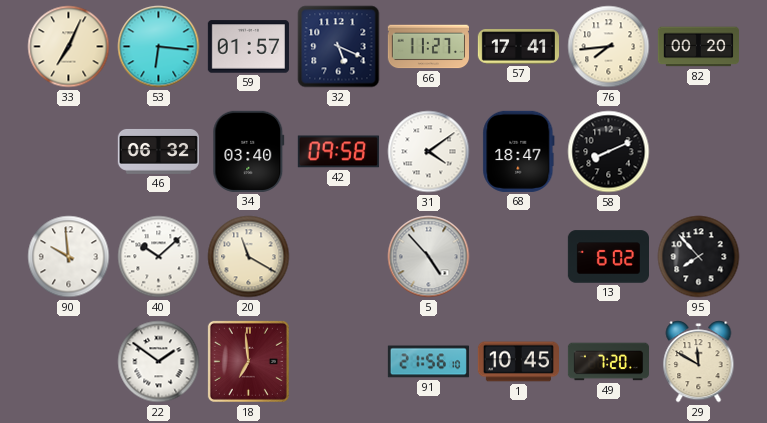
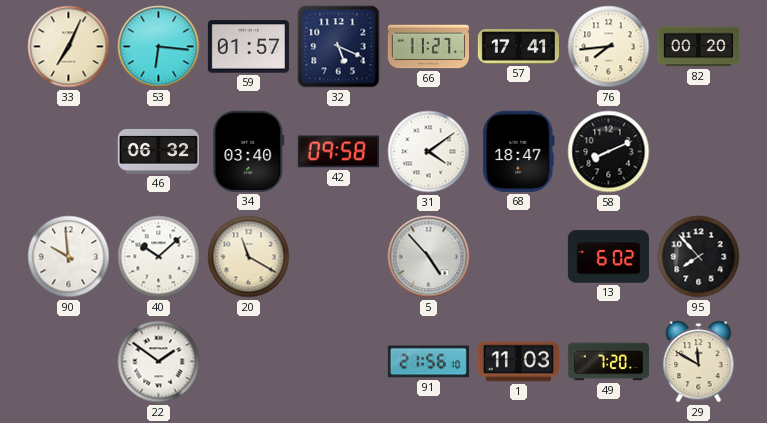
18: 6:59 -> none
1: 10:45 -> 11:03
